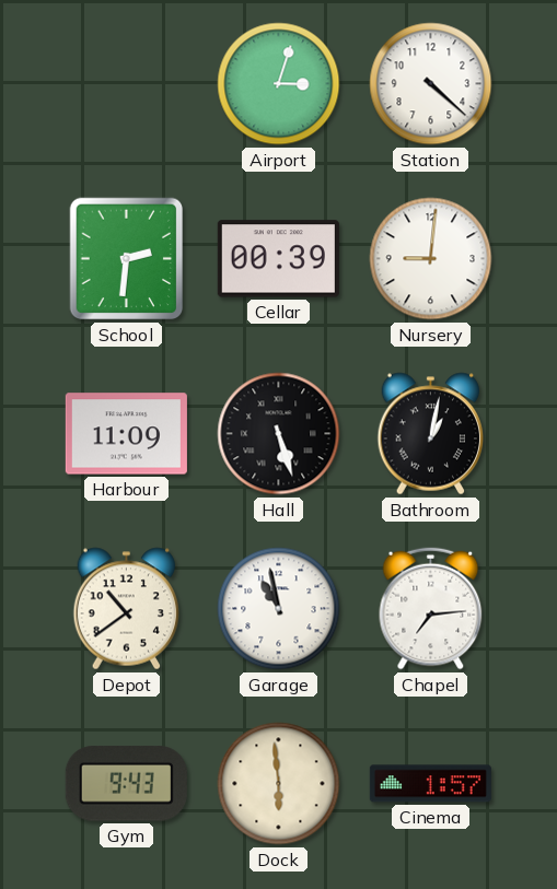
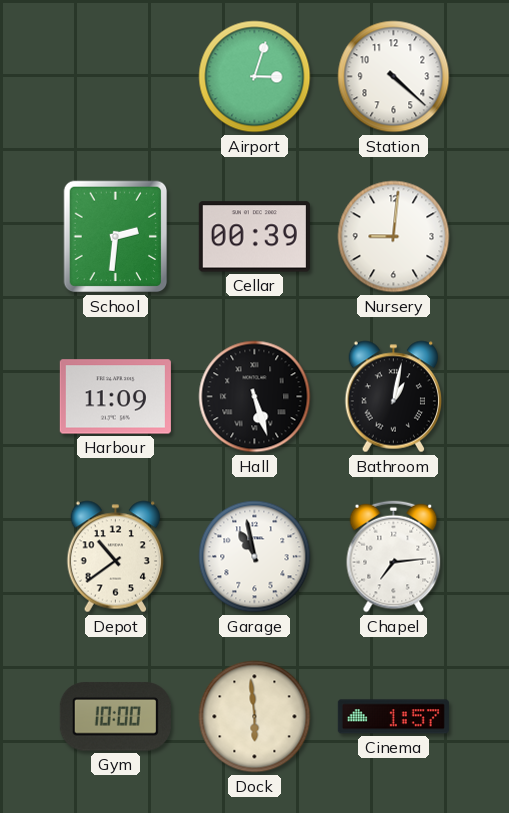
Gym: 9:43 -> 10:00
